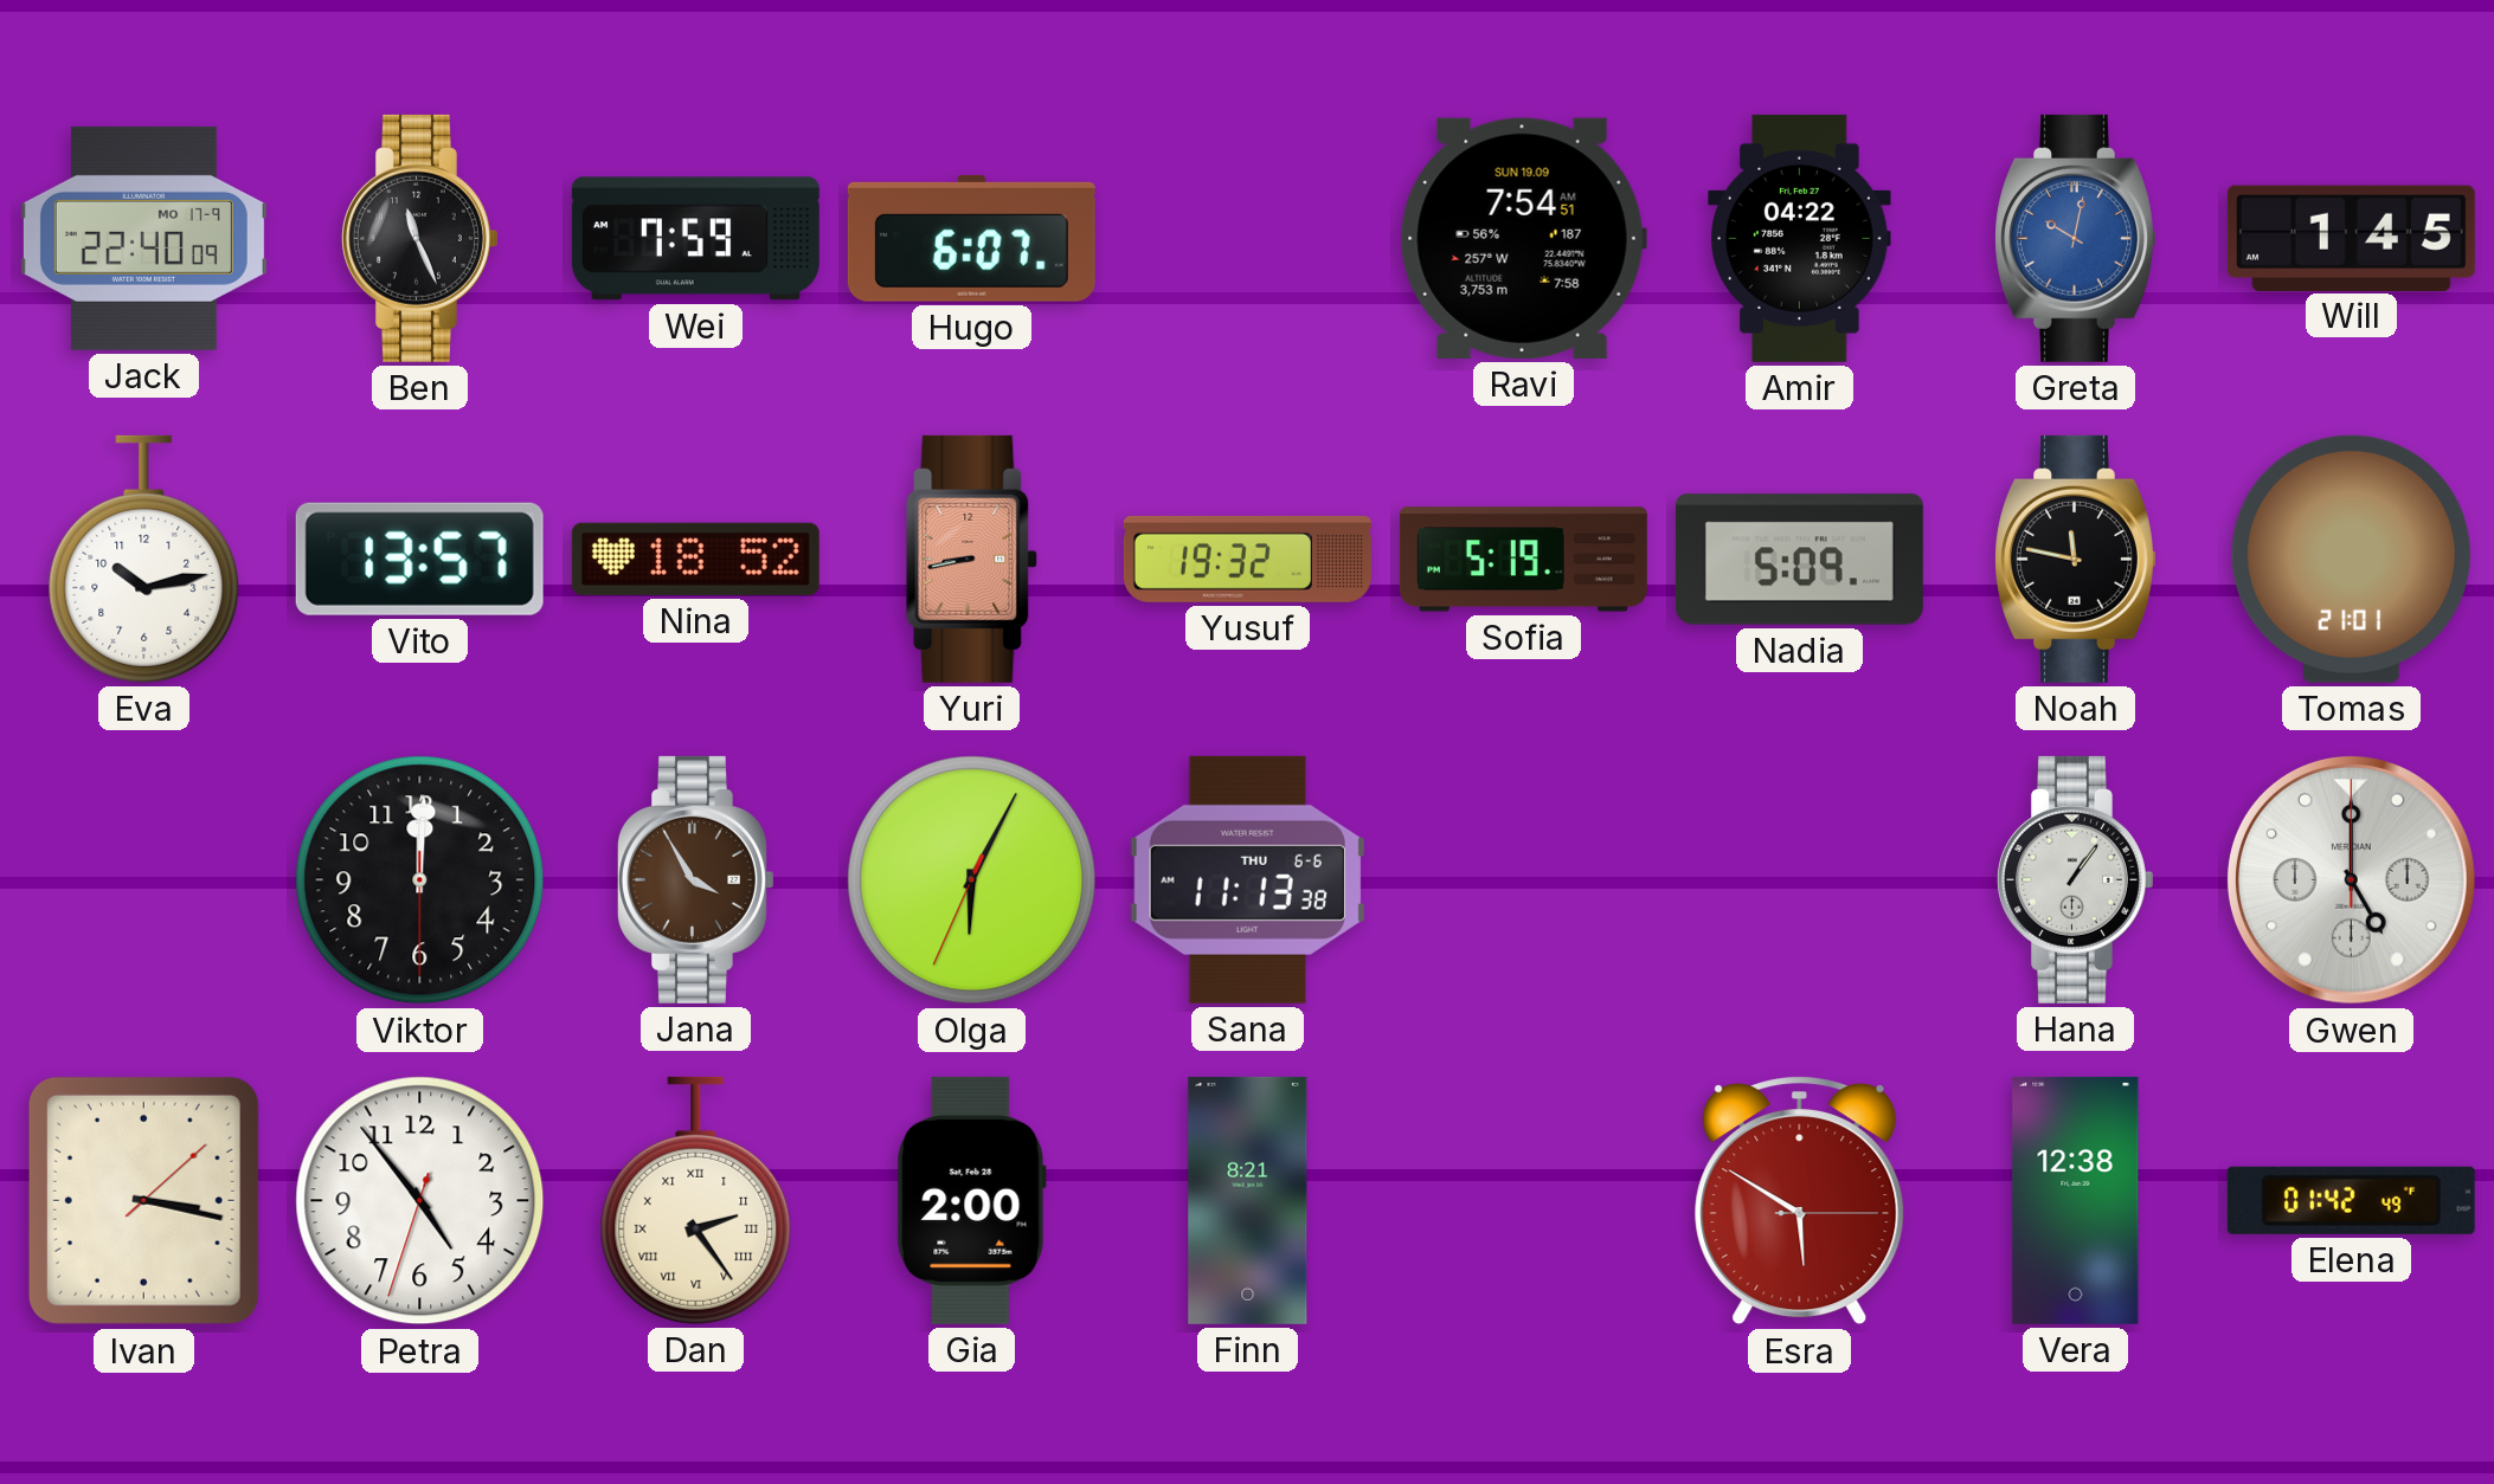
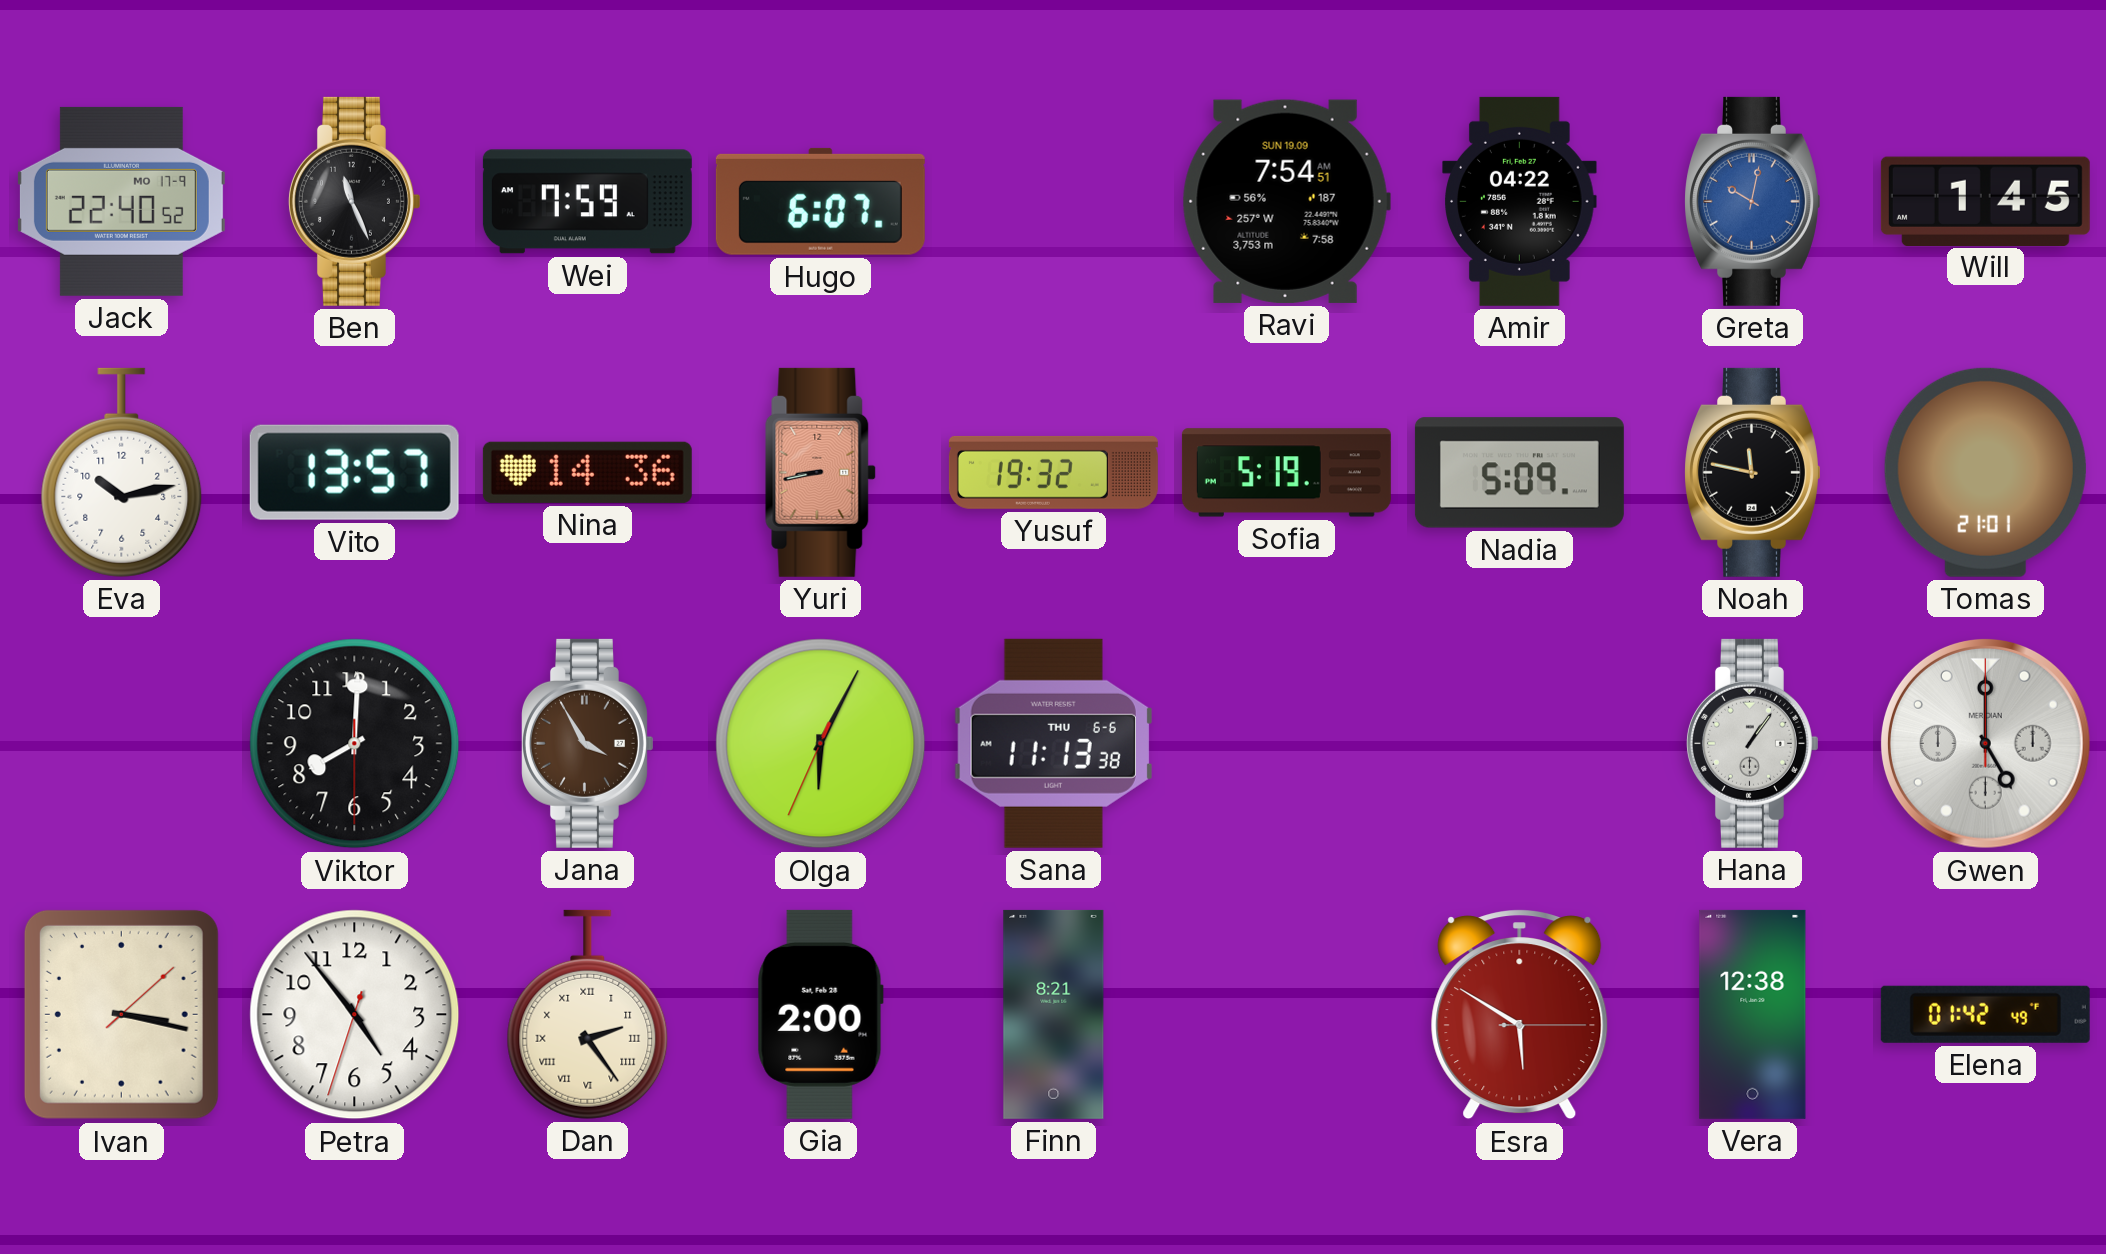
Jack: 22:40:09 -> 22:40:52
Nina: 18:52 -> 14:36
Viktor: 12:00 -> 8:00
